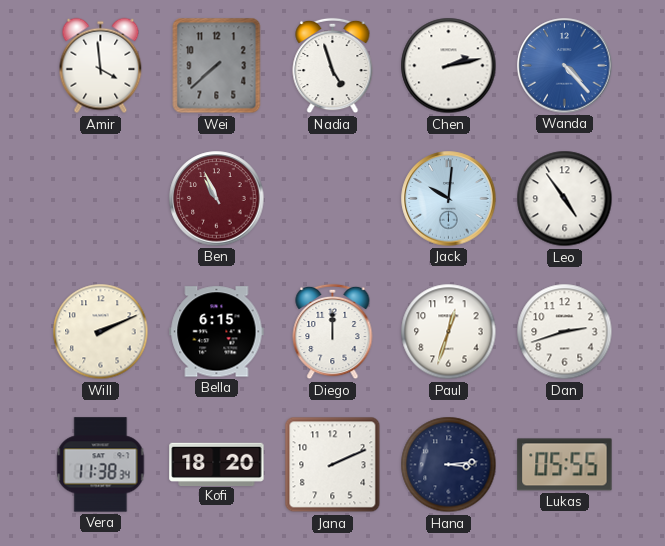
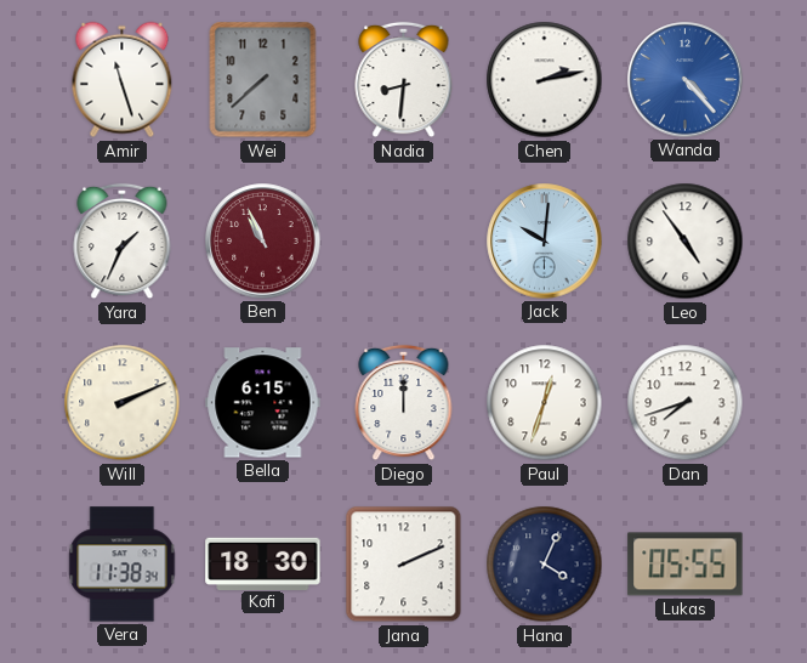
Amir: 3:59 -> 11:27
Nadia: 4:57 -> 8:31
Yara: none -> 1:34
Dan: 2:42 -> 7:42
Kofi: 18:20 -> 18:30
Hana: 3:14 -> 4:04
